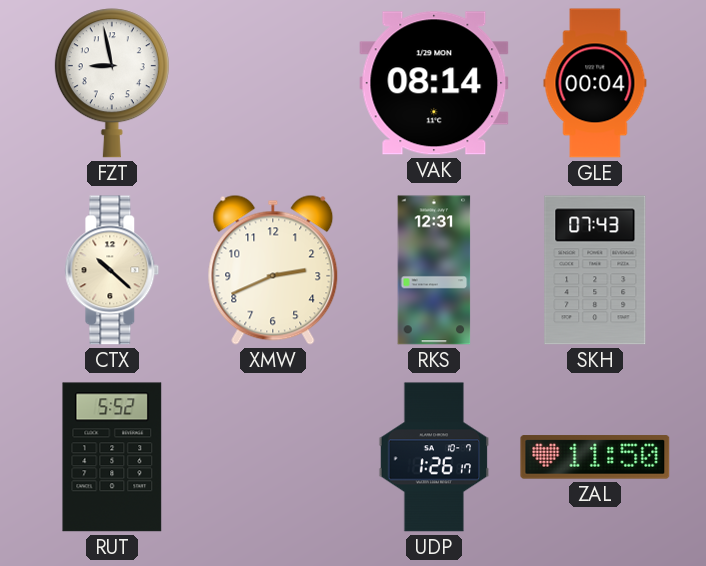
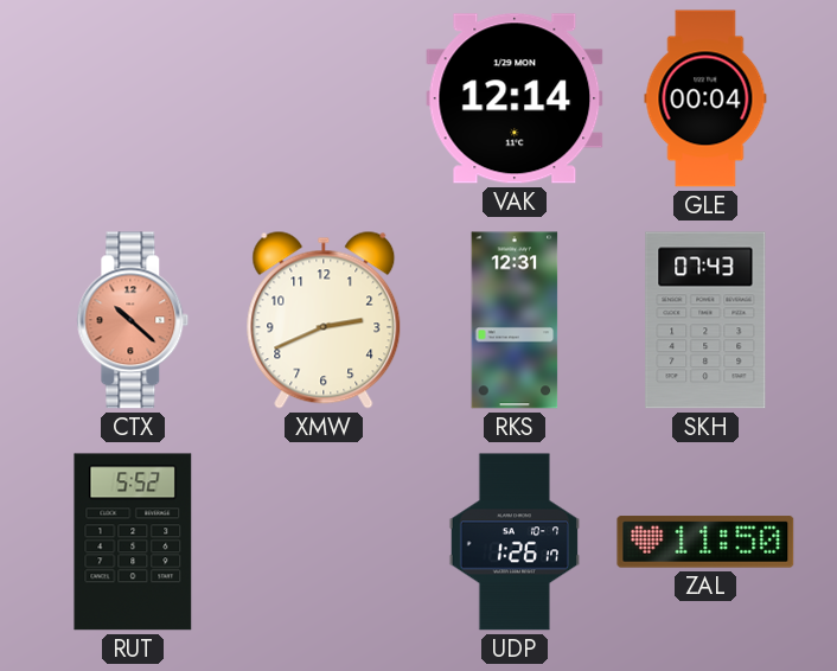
FZT: 8:58 -> none
VAK: 08:14 -> 12:14
CTX dial: cream -> salmon
